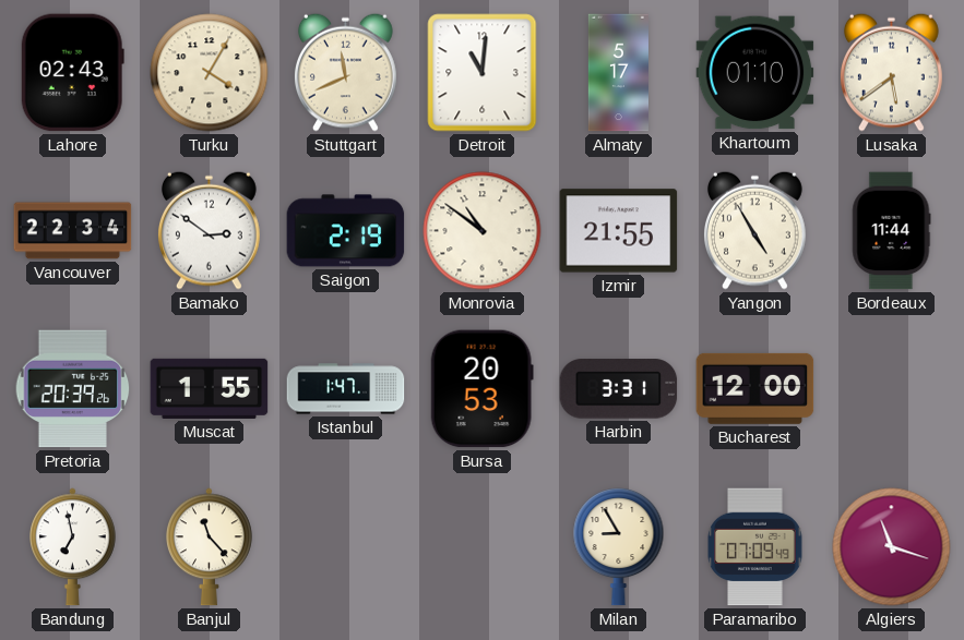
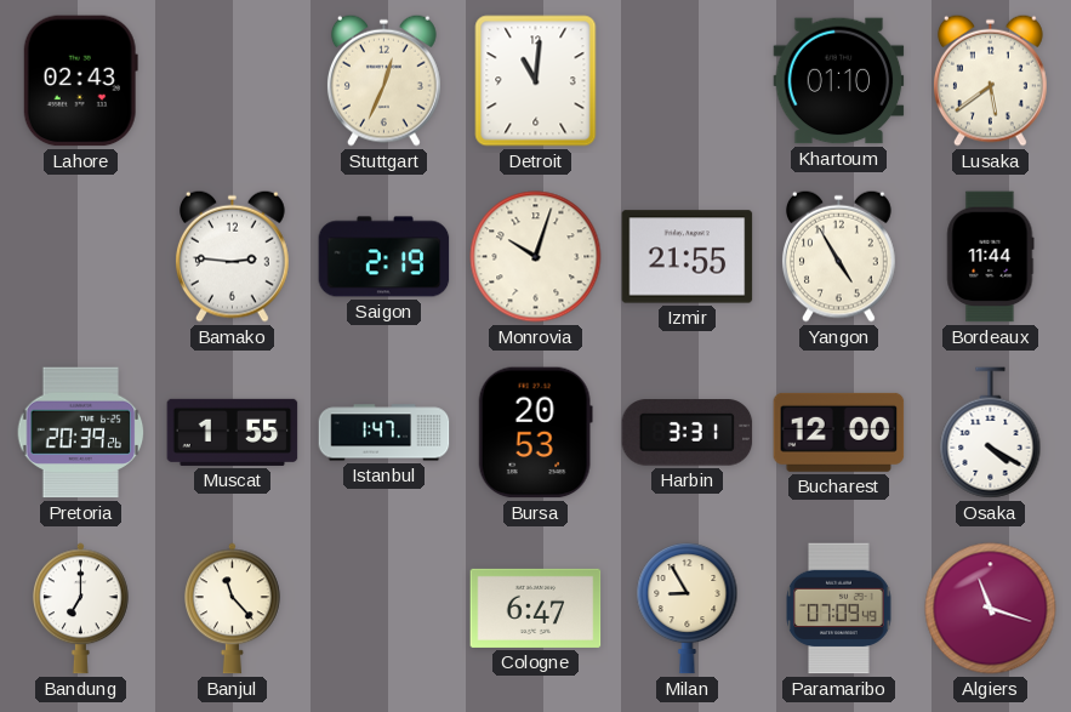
Turku: 4:05 -> none
Stuttgart: 11:41 -> 12:34
Almaty: 5:17 -> none
Vancouver: 22:34 -> none
Bamako: 2:51 -> 2:46
Monrovia: 10:51 -> 10:03
Osaka: none -> 4:20
Bandung: 6:58 -> 7:00
Cologne: none -> 6:47
